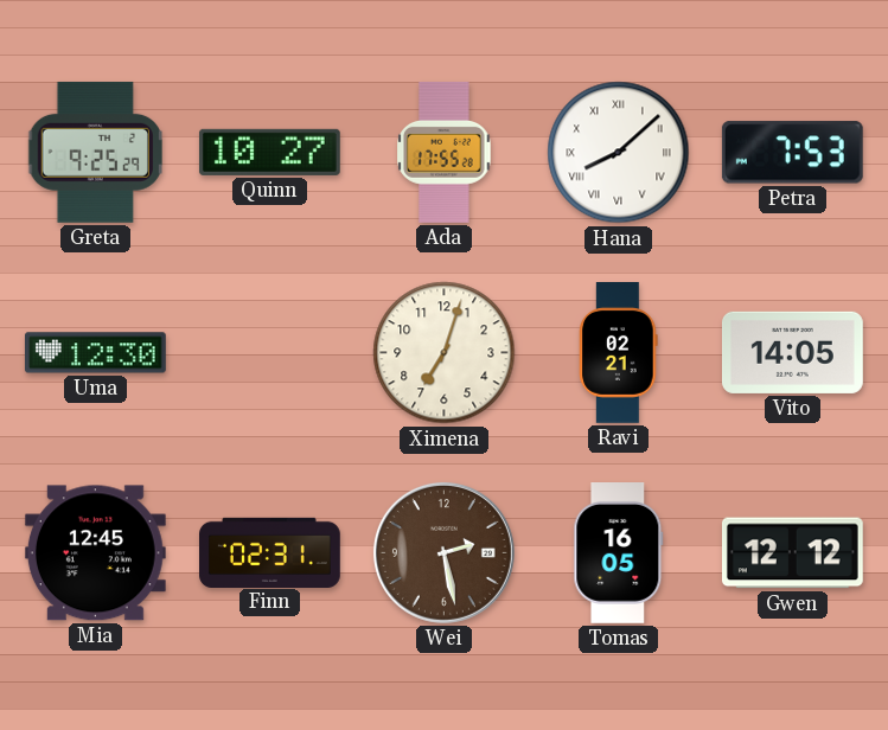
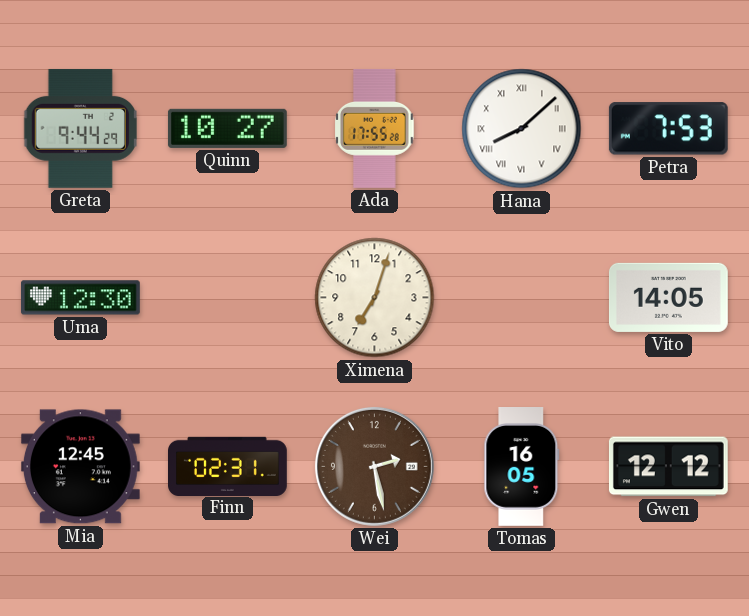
Greta: 9:25 -> 9:44
Ravi: 02:21 -> none
